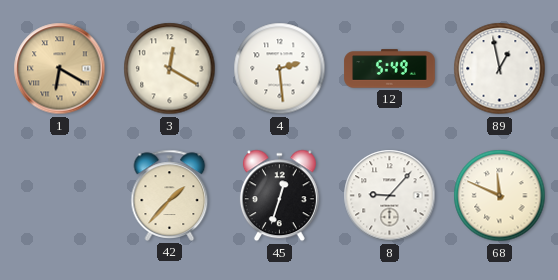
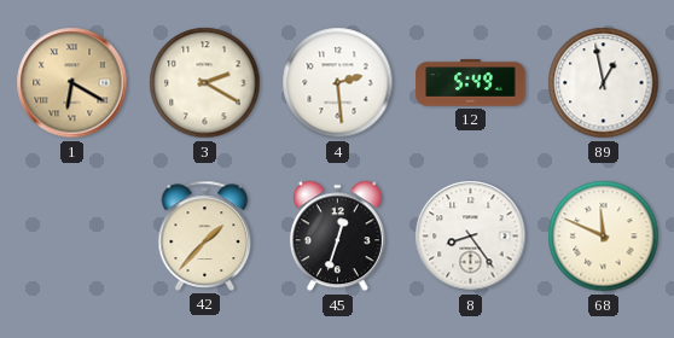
3: 12:20 -> 2:20
8: 9:07 -> 8:24
